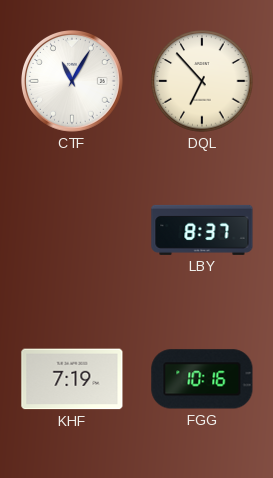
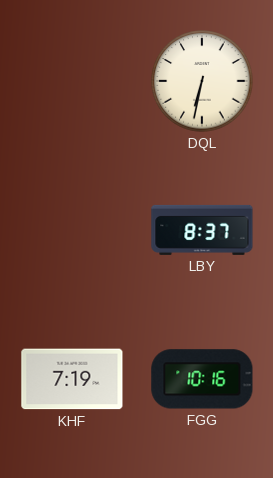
CTF: 11:05 -> none
DQL: 6:53 -> 6:32
